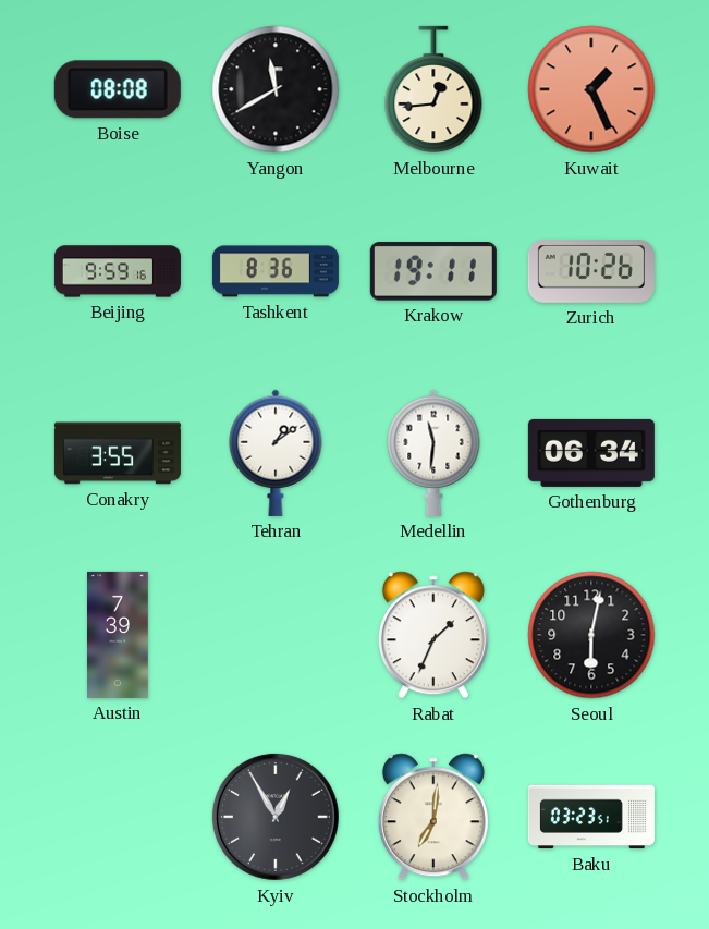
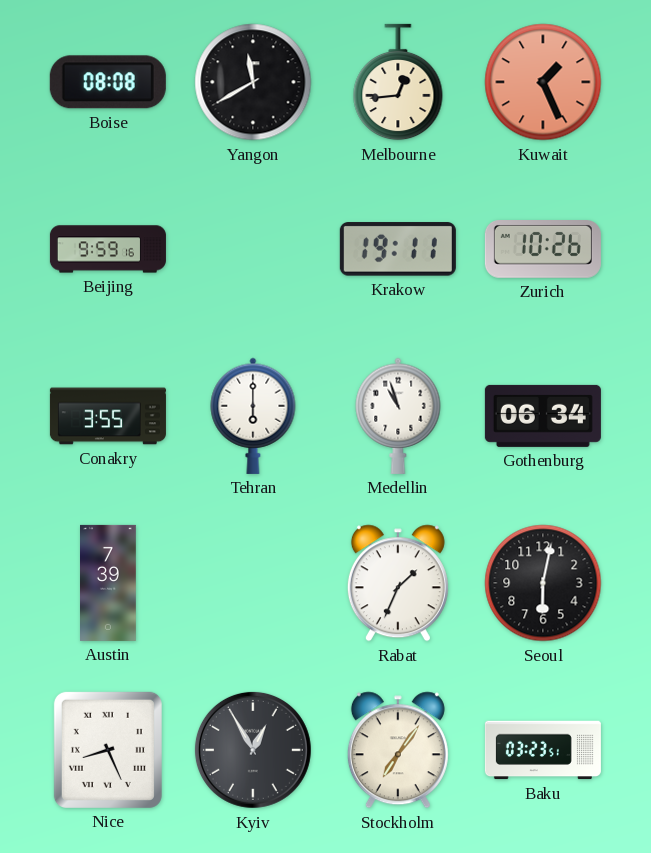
Tashkent: 8:36 -> none
Tehran: 1:09 -> 6:00
Medellin: 11:31 -> 10:57
Nice: none -> 8:26
Stockholm: 7:01 -> 7:06
